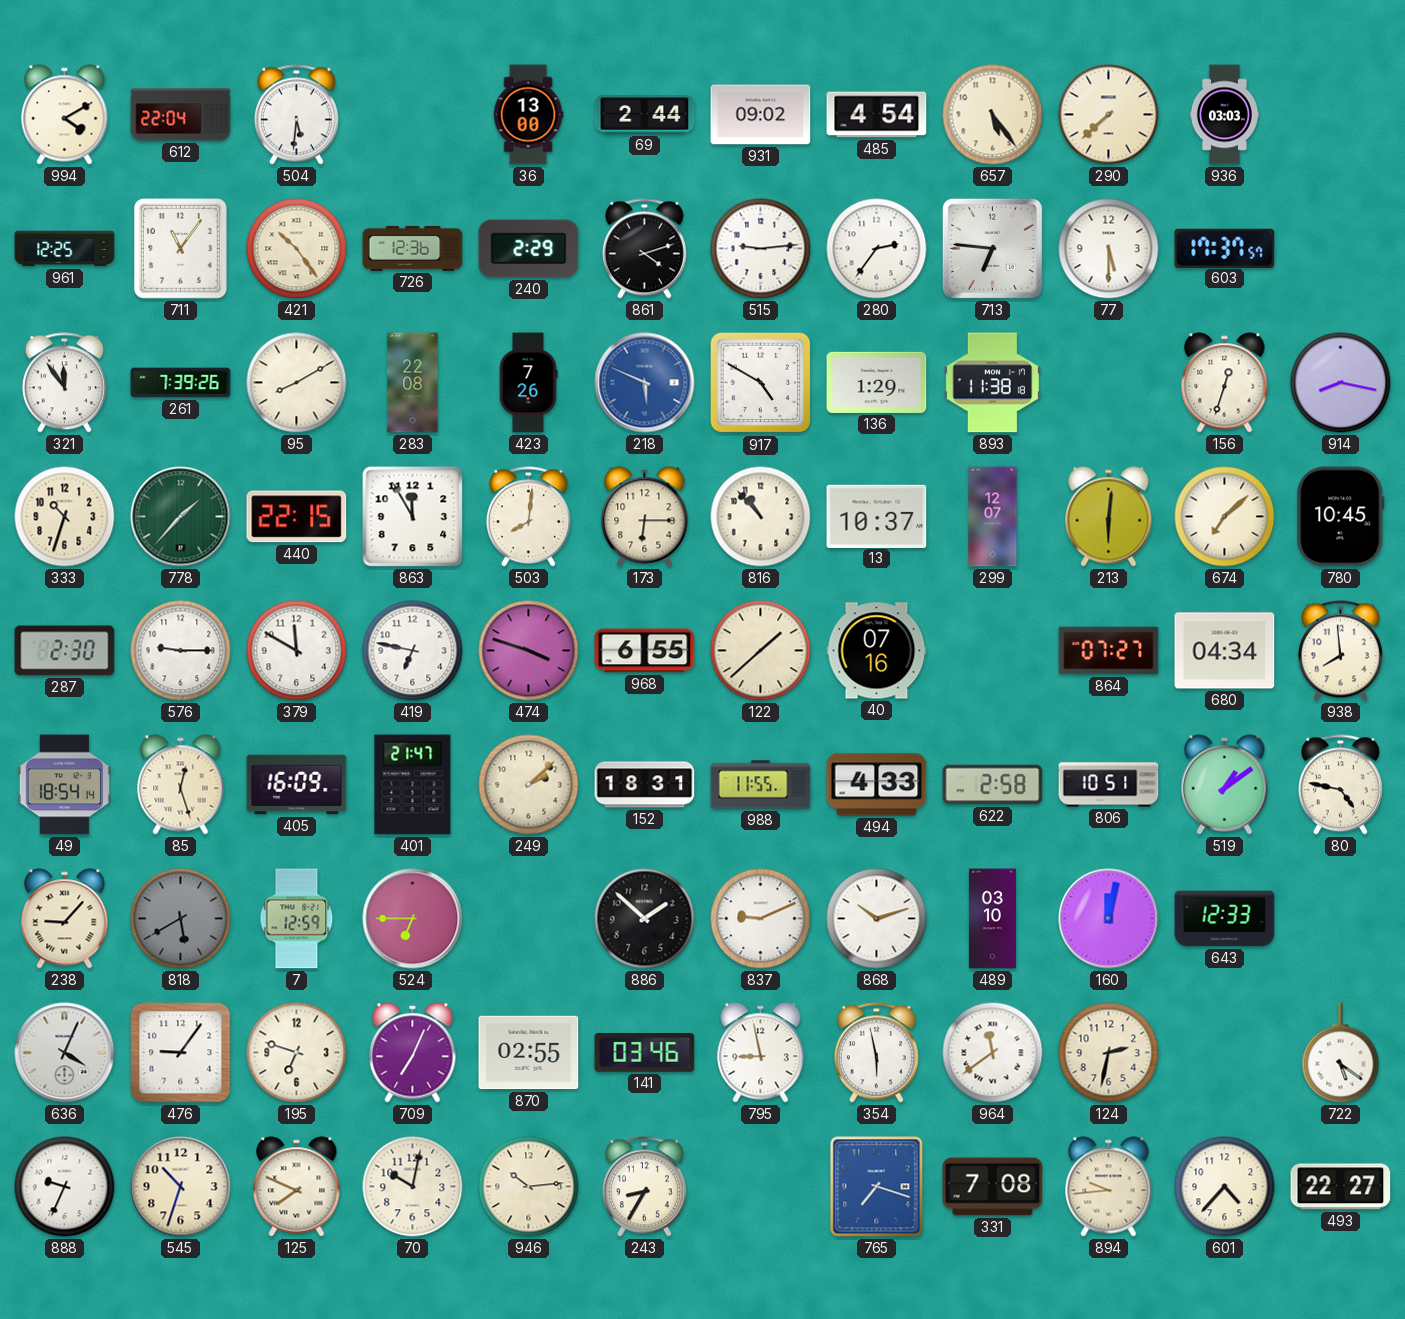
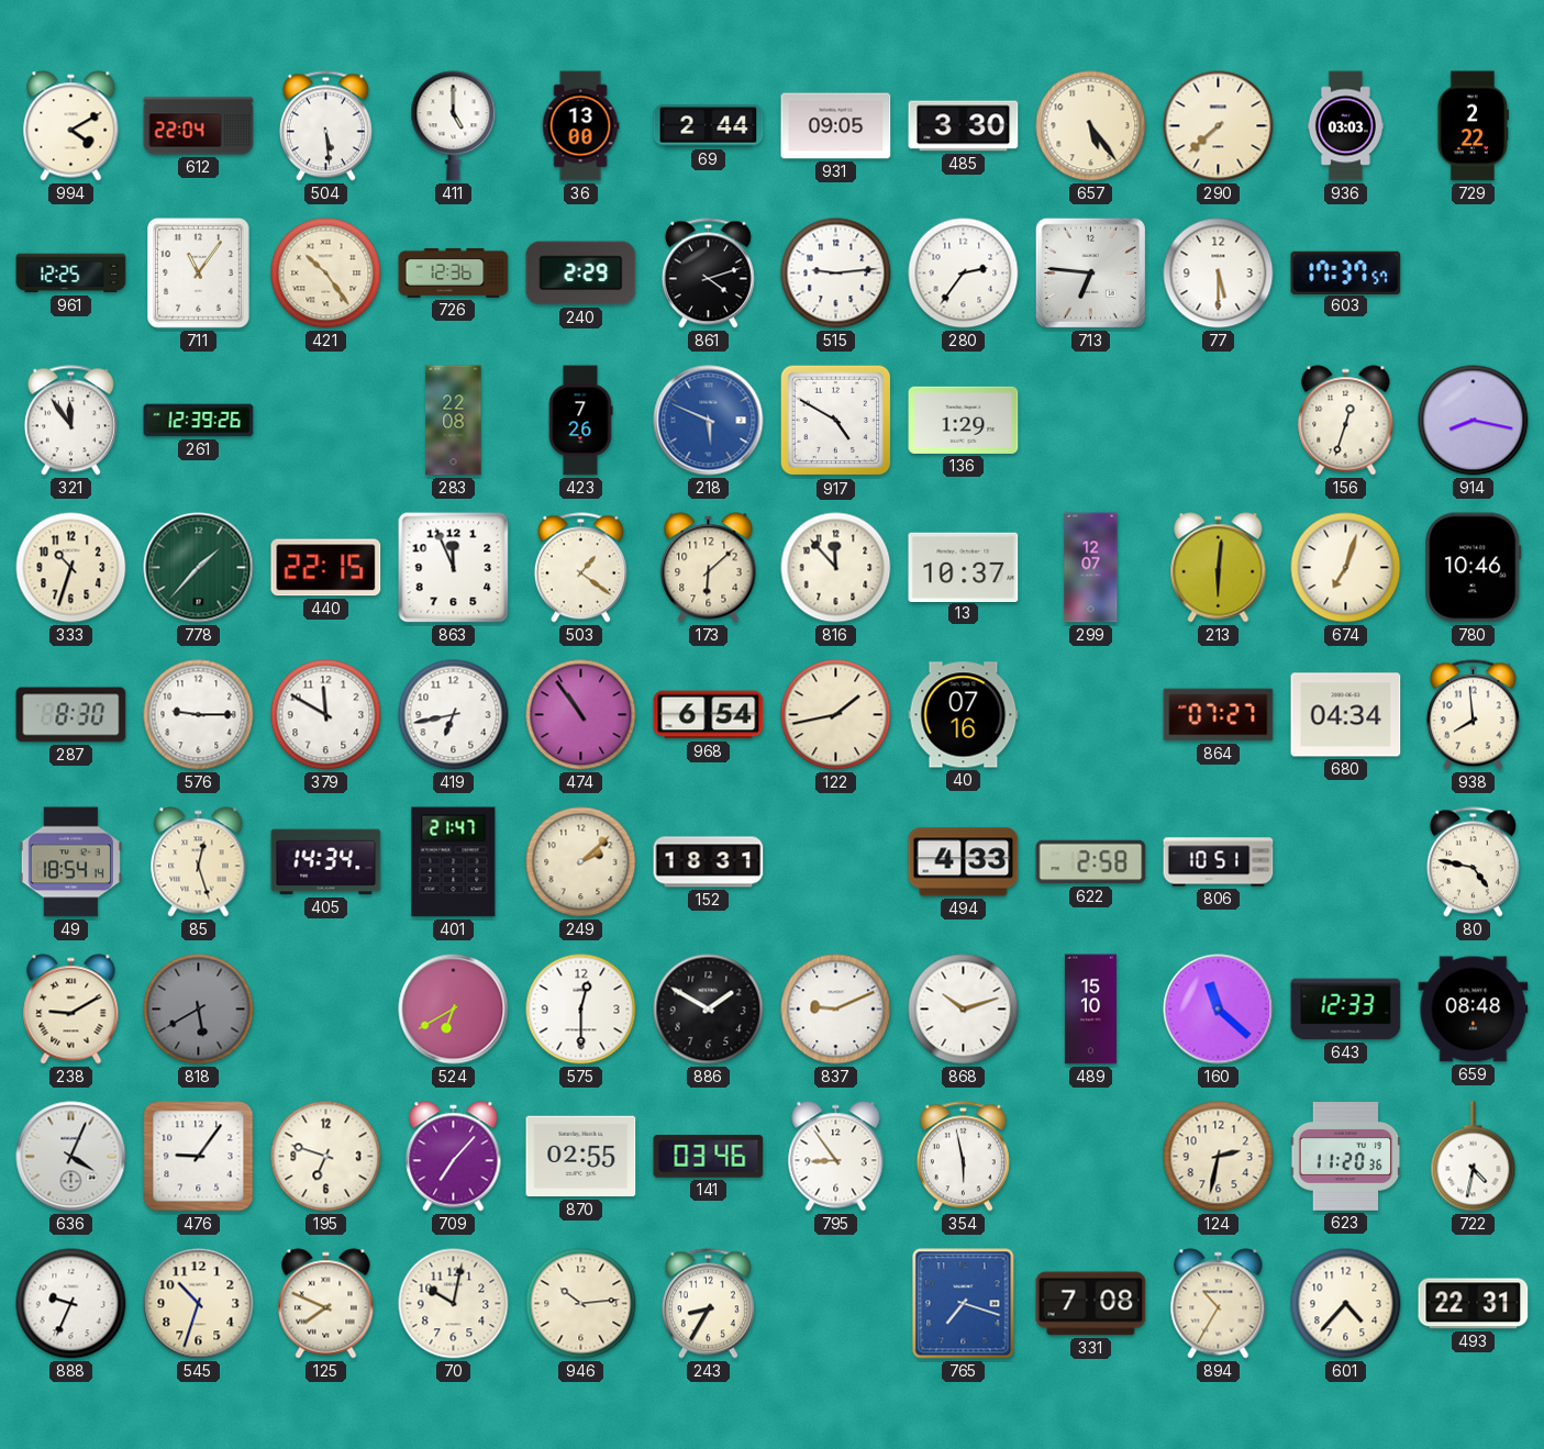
504: 5:31 -> 5:29
411: none -> 5:00
931: 09:02 -> 09:05
485: 4:54 -> 3:30
729: none -> 2:22
261: 7:39 -> 12:39
95: 8:10 -> none
893: 11:38 -> none
863: 11:55 -> 11:56
503: 8:01 -> 1:21
173: 6:15 -> 6:08
816: 10:53 -> 11:53
674: 7:08 -> 7:03
780: 10:45 -> 10:46
287: 2:30 -> 8:30
419: 6:47 -> 6:43
474: 3:48 -> 10:54
968: 6:55 -> 6:54
122: 1:38 -> 1:43
405: 16:09 -> 14:34
988: 11:55 -> none
519: 1:09 -> none
238: 9:07 -> 9:10
7: 12:59 -> none
524: 6:45 -> 6:40
575: none -> 12:30
886: 1:52 -> 1:50
489: 03:10 -> 15:10
160: 12:02 -> 11:22
659: none -> 08:48
709: 7:04 -> 7:07
795: 8:58 -> 8:54
964: 11:39 -> none
623: none -> 11:20
722: 5:21 -> 4:32
894: 9:44 -> 10:35
493: 22:27 -> 22:31
